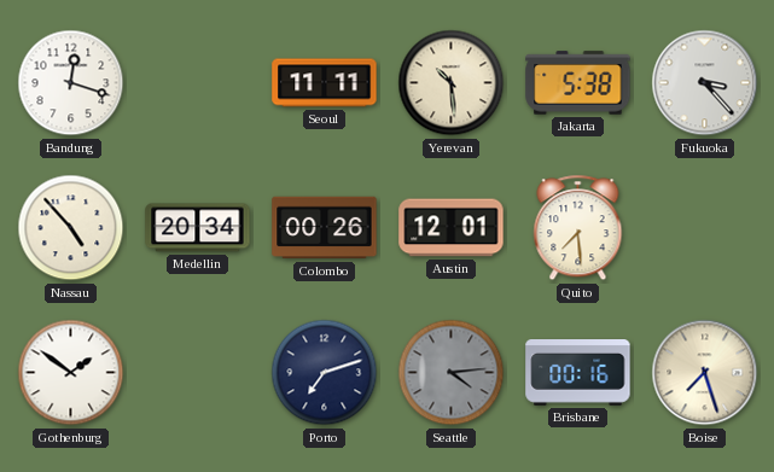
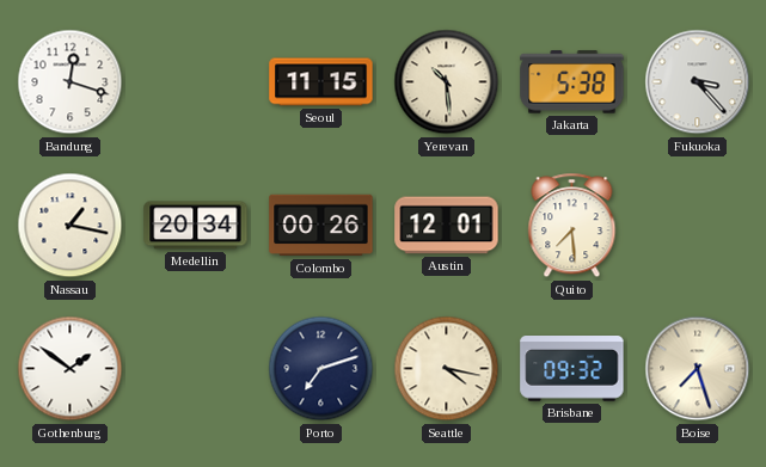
Seoul: 11:11 -> 11:15
Nassau: 4:53 -> 1:17
Seattle: 4:14 -> 4:17
Seattle dial: grey -> cream
Brisbane: 00:16 -> 09:32
